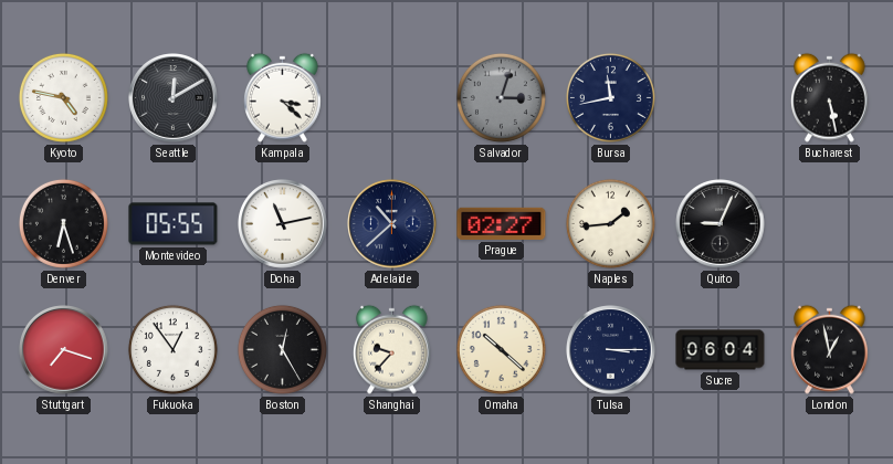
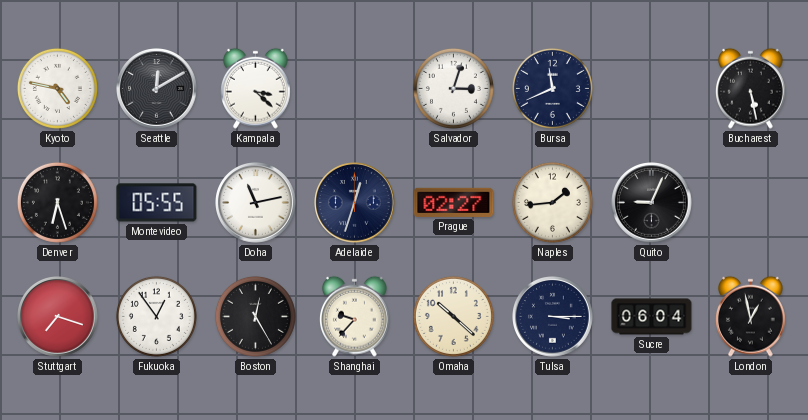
Salvador dial: grey -> white
Bursa: 11:43 -> 11:41
Adelaide: 10:38 -> 12:33
